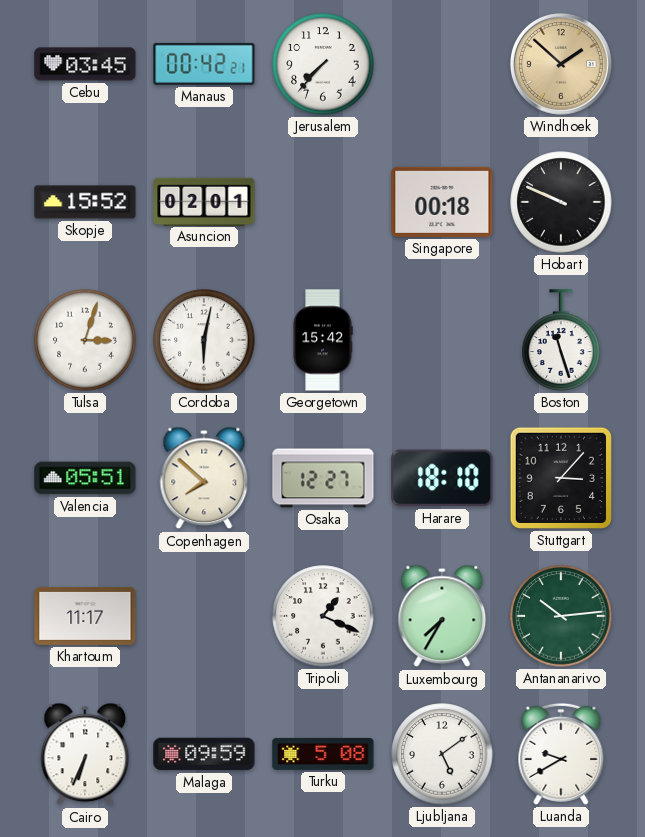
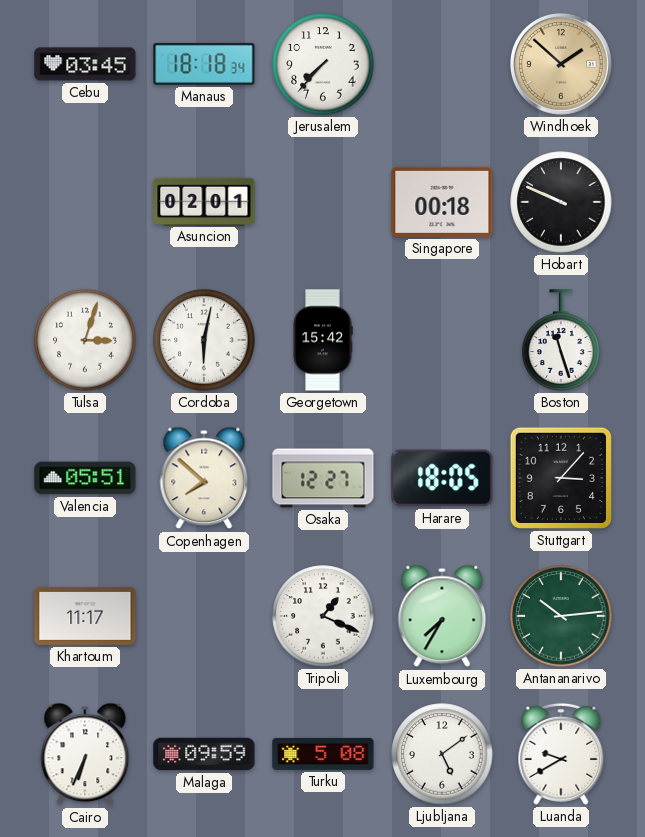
Manaus: 00:42 -> 18:18
Skopje: 15:52 -> none
Harare: 18:10 -> 18:05
